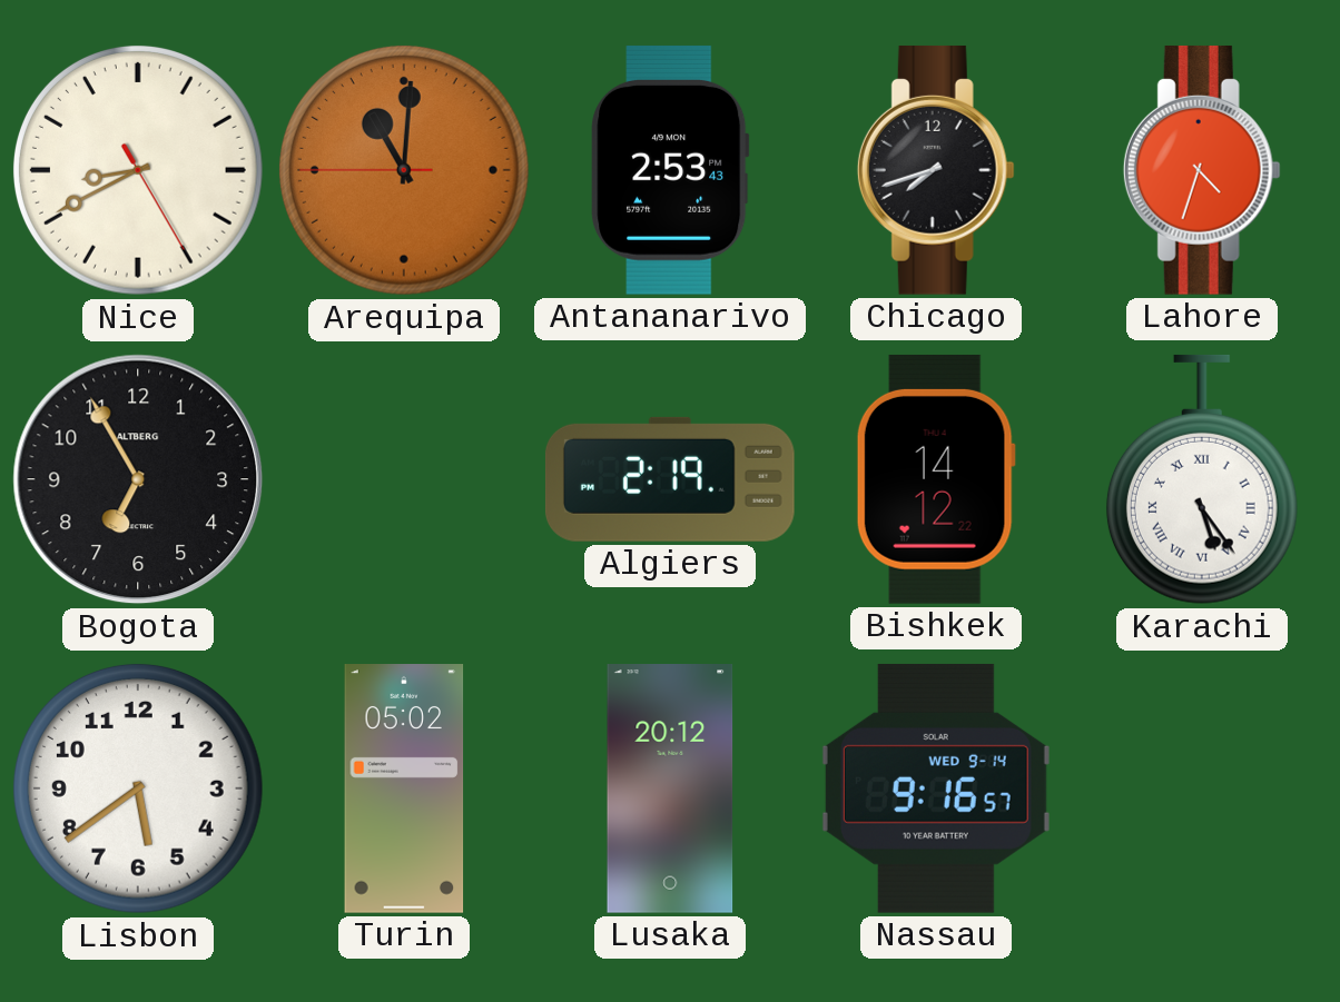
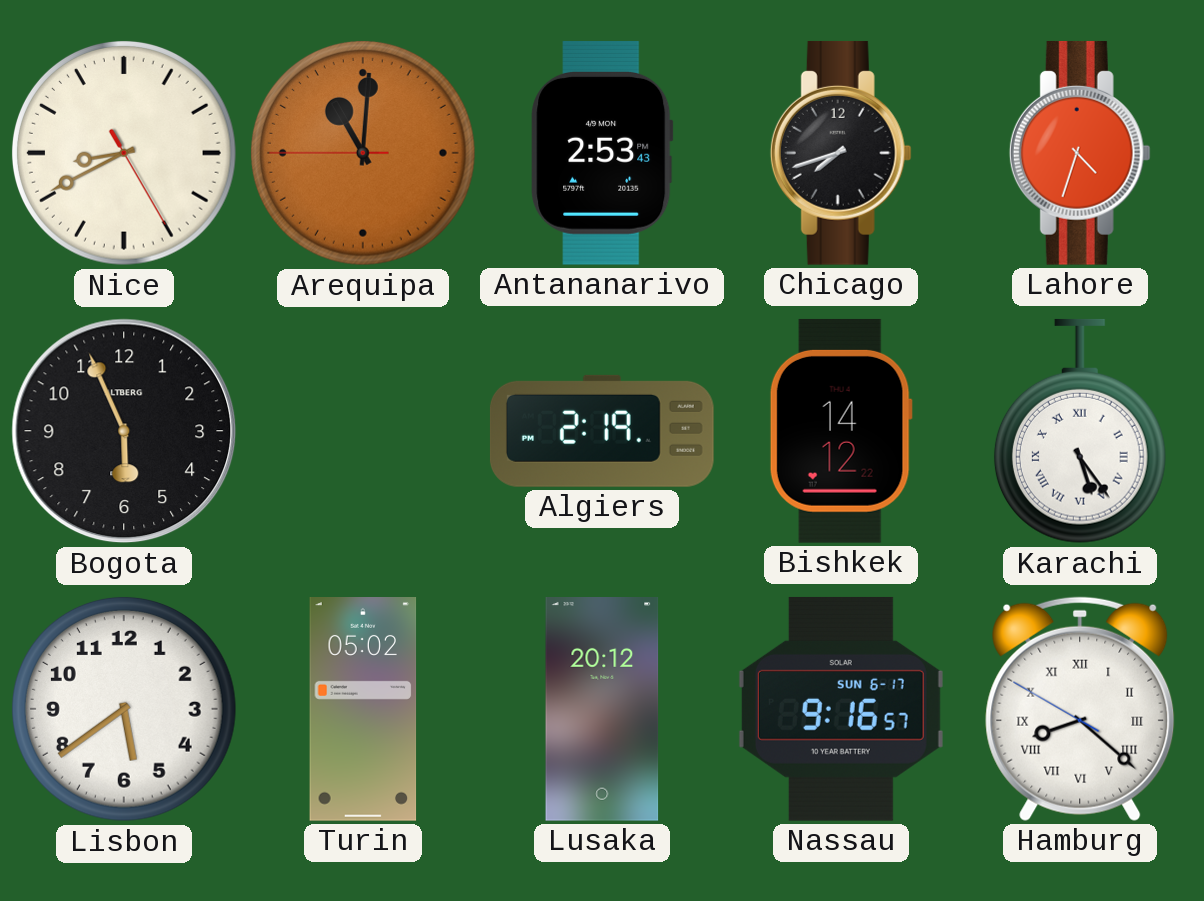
Bogota: 6:55 -> 5:56
Nassau date: WED 9-14 -> SUN 6-17
Hamburg: none -> 8:21
